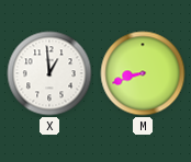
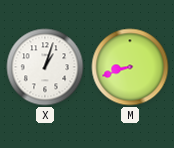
X: 12:59 -> 1:03
